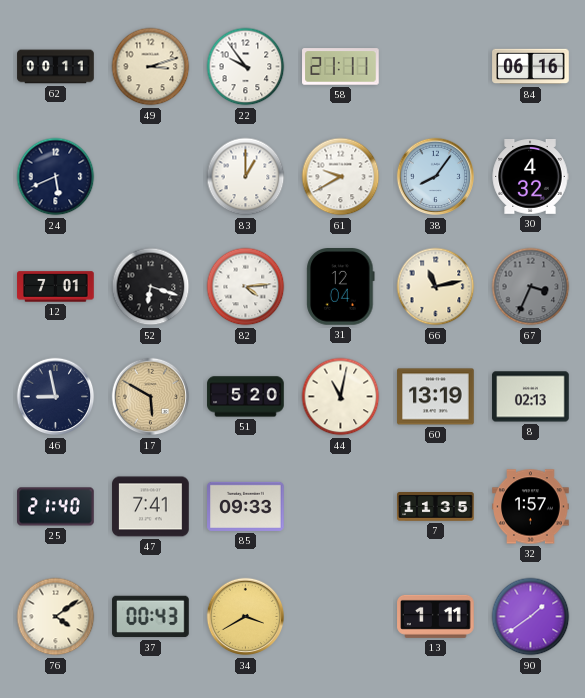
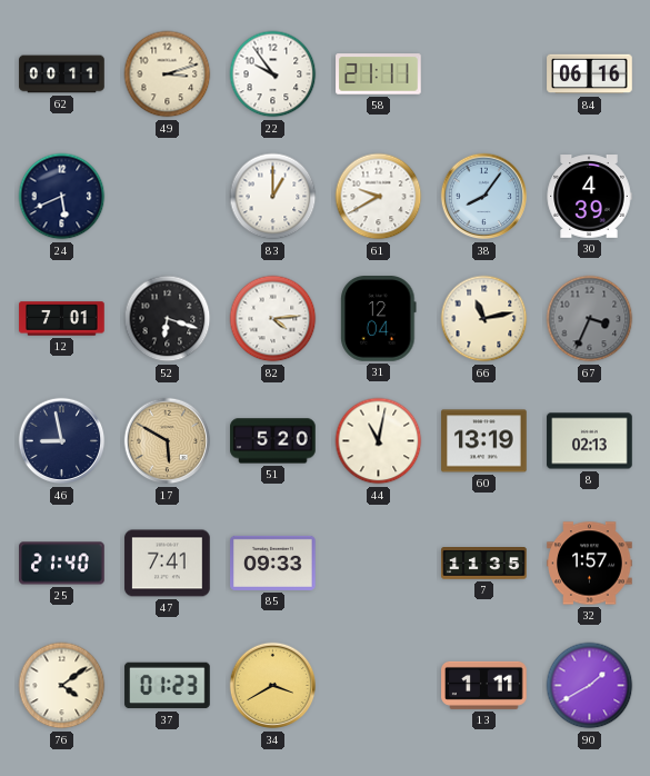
30: 4:32 -> 4:39
37: 00:43 -> 01:23
90: 1:39 -> 1:40
